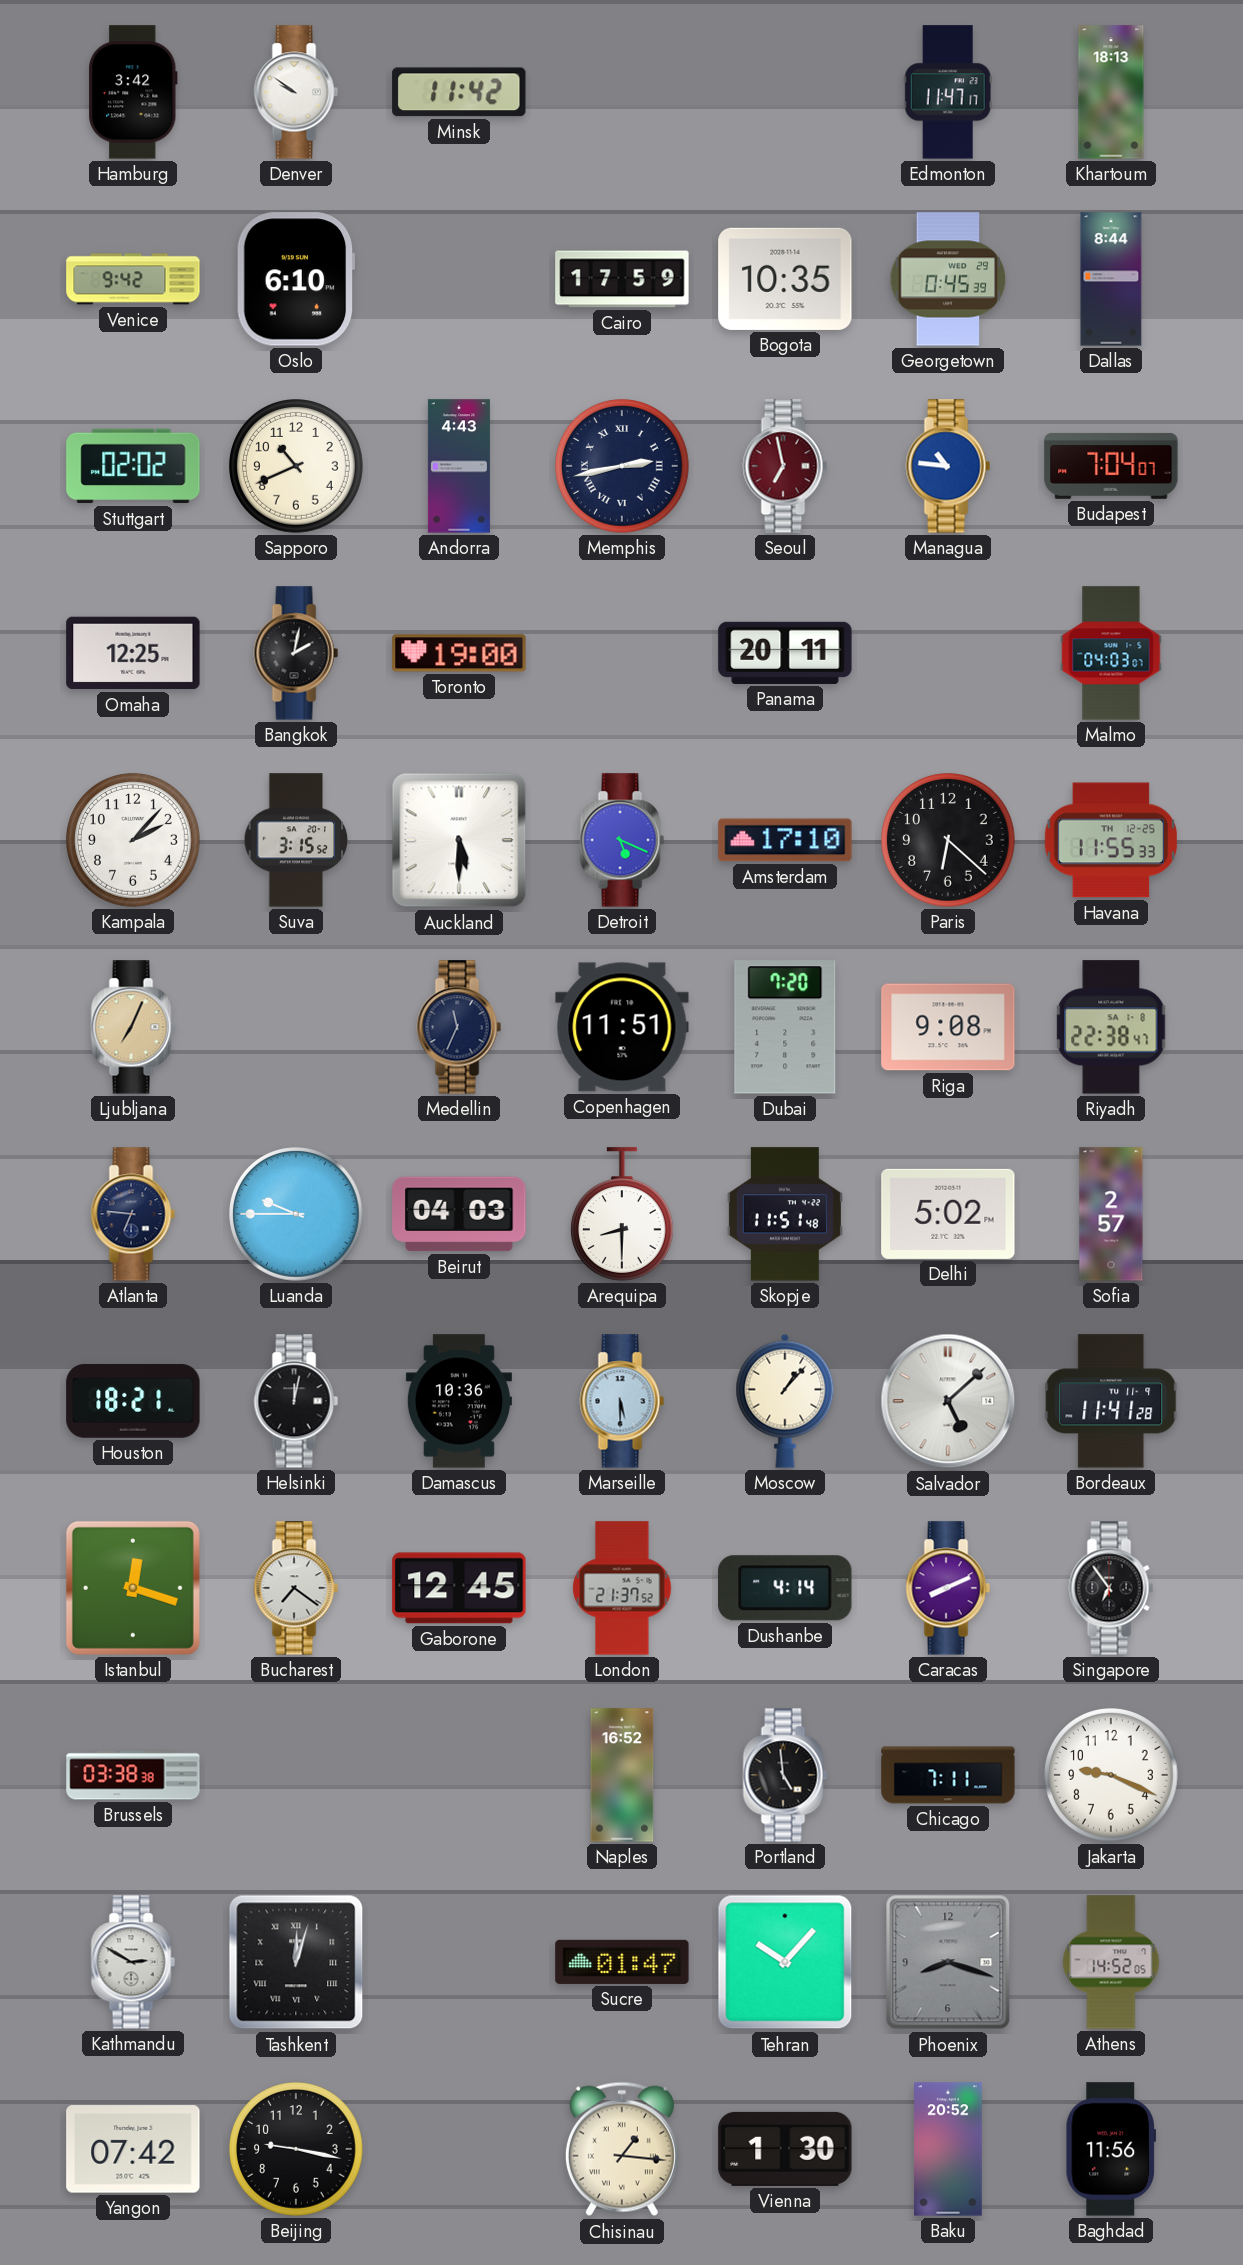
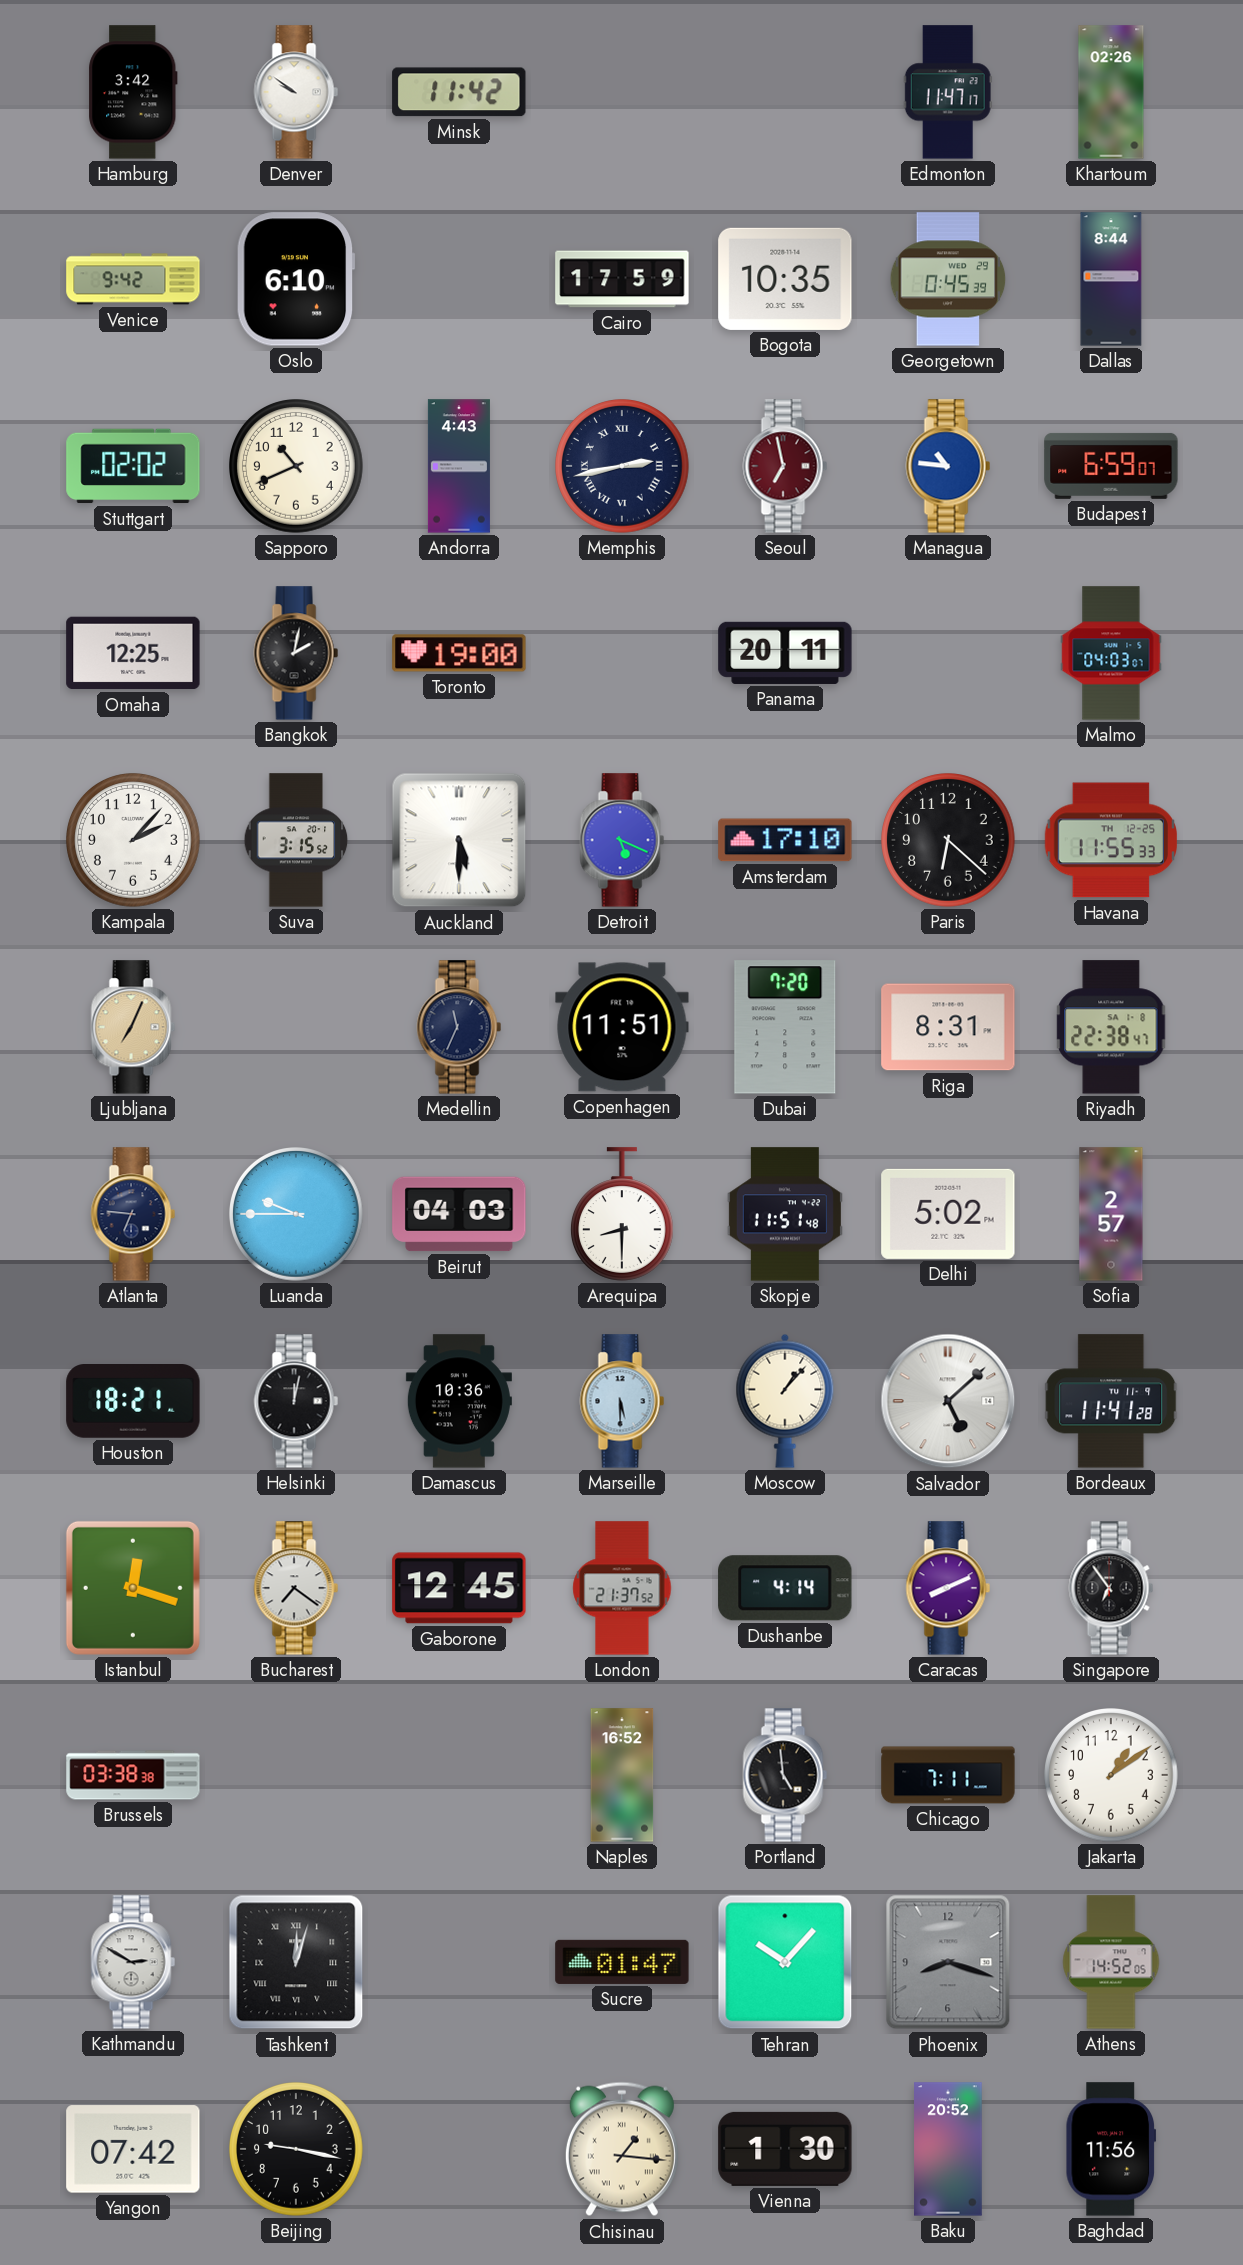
Khartoum: 18:13 -> 02:26
Budapest: 7:04 -> 6:59
Riga: 9:08 -> 8:31
Jakarta: 9:19 -> 1:09
